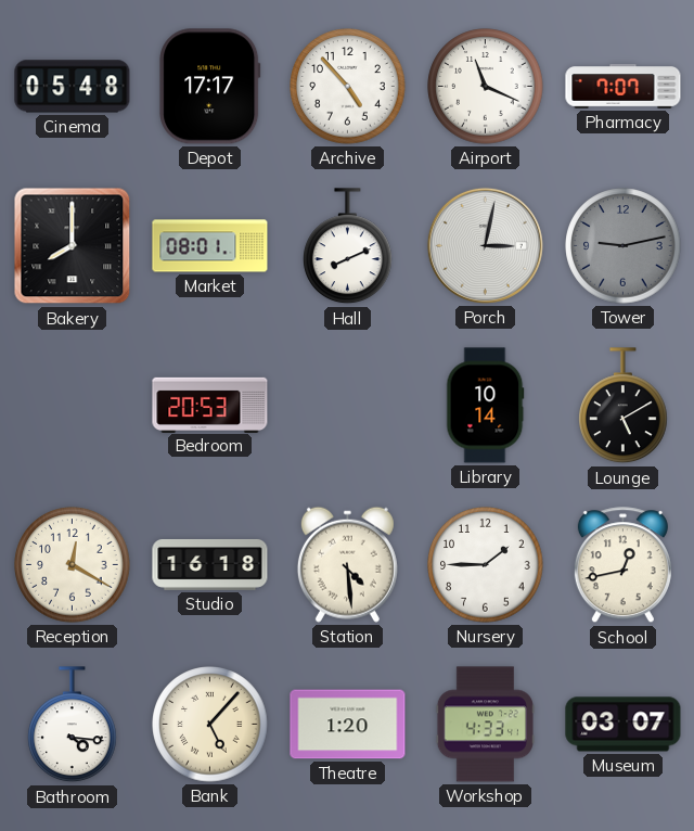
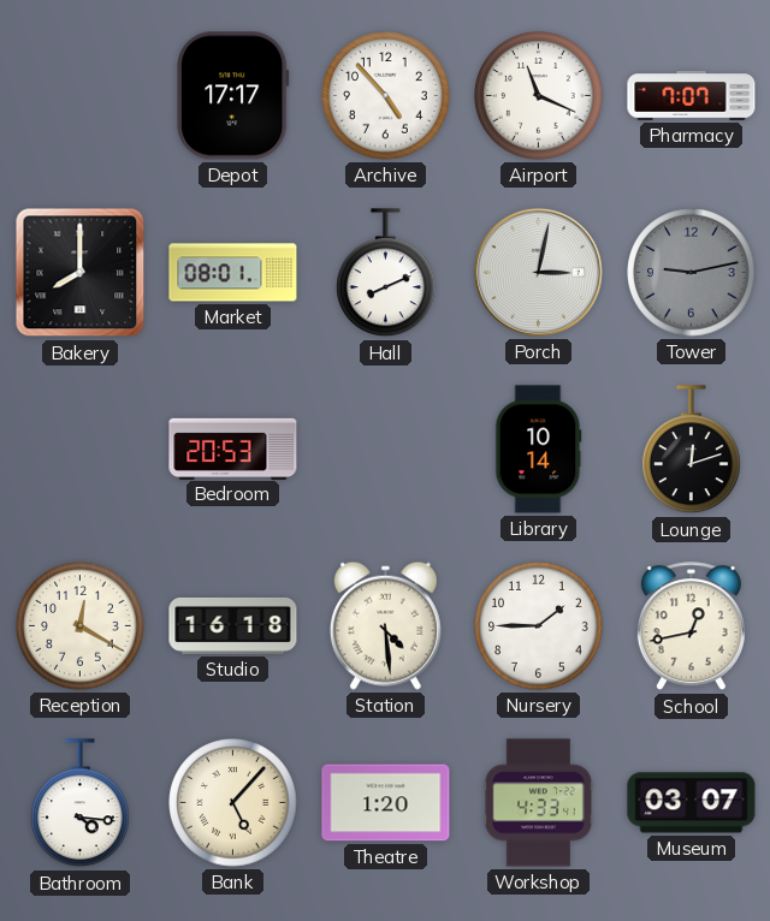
Cinema: 05:48 -> none
Lounge: 5:10 -> 12:12
